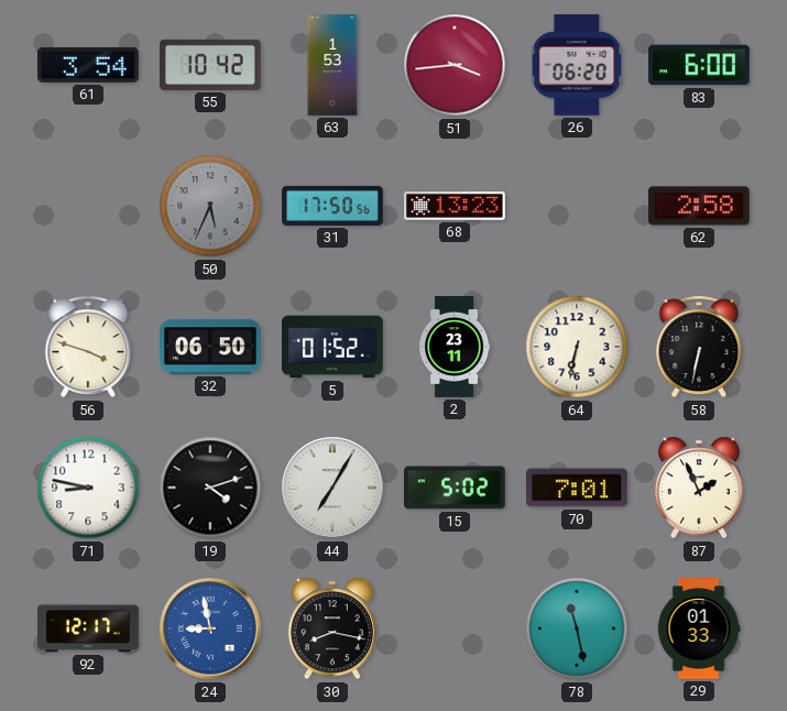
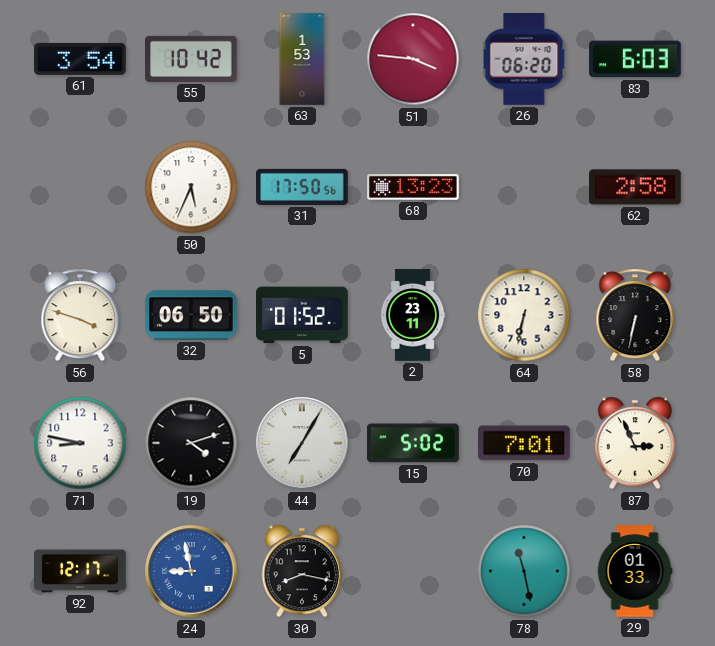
51: 3:44 -> 3:46
83: 6:00 -> 6:03
50 dial: grey -> white
87: 1:56 -> 2:56
